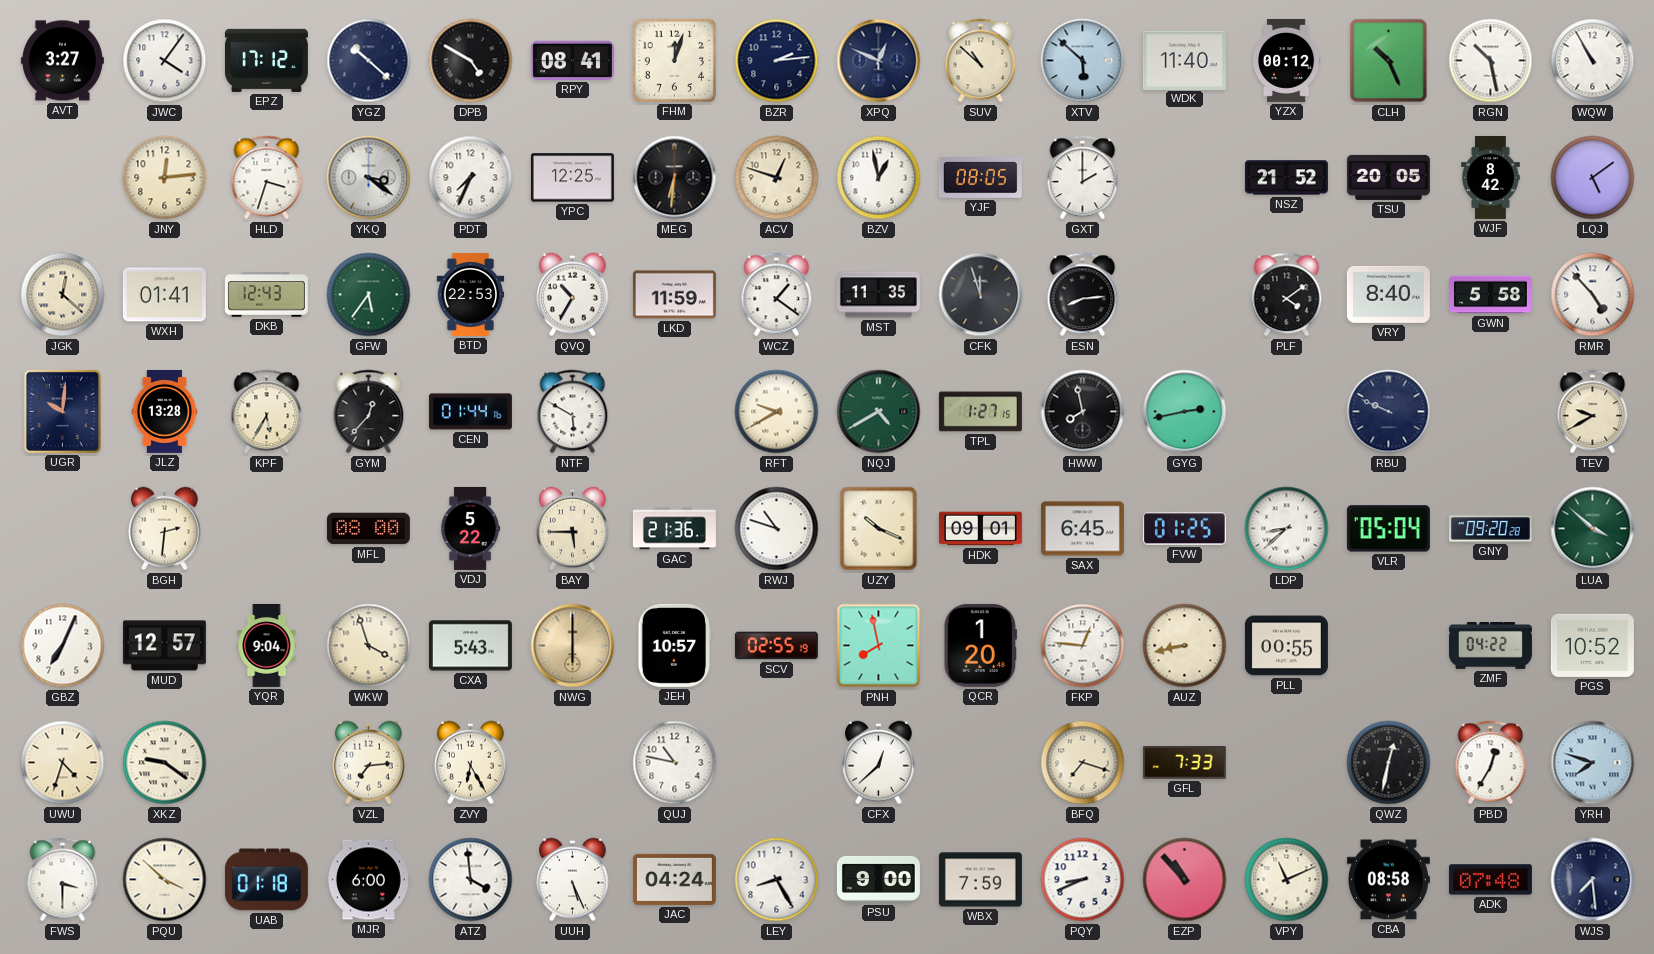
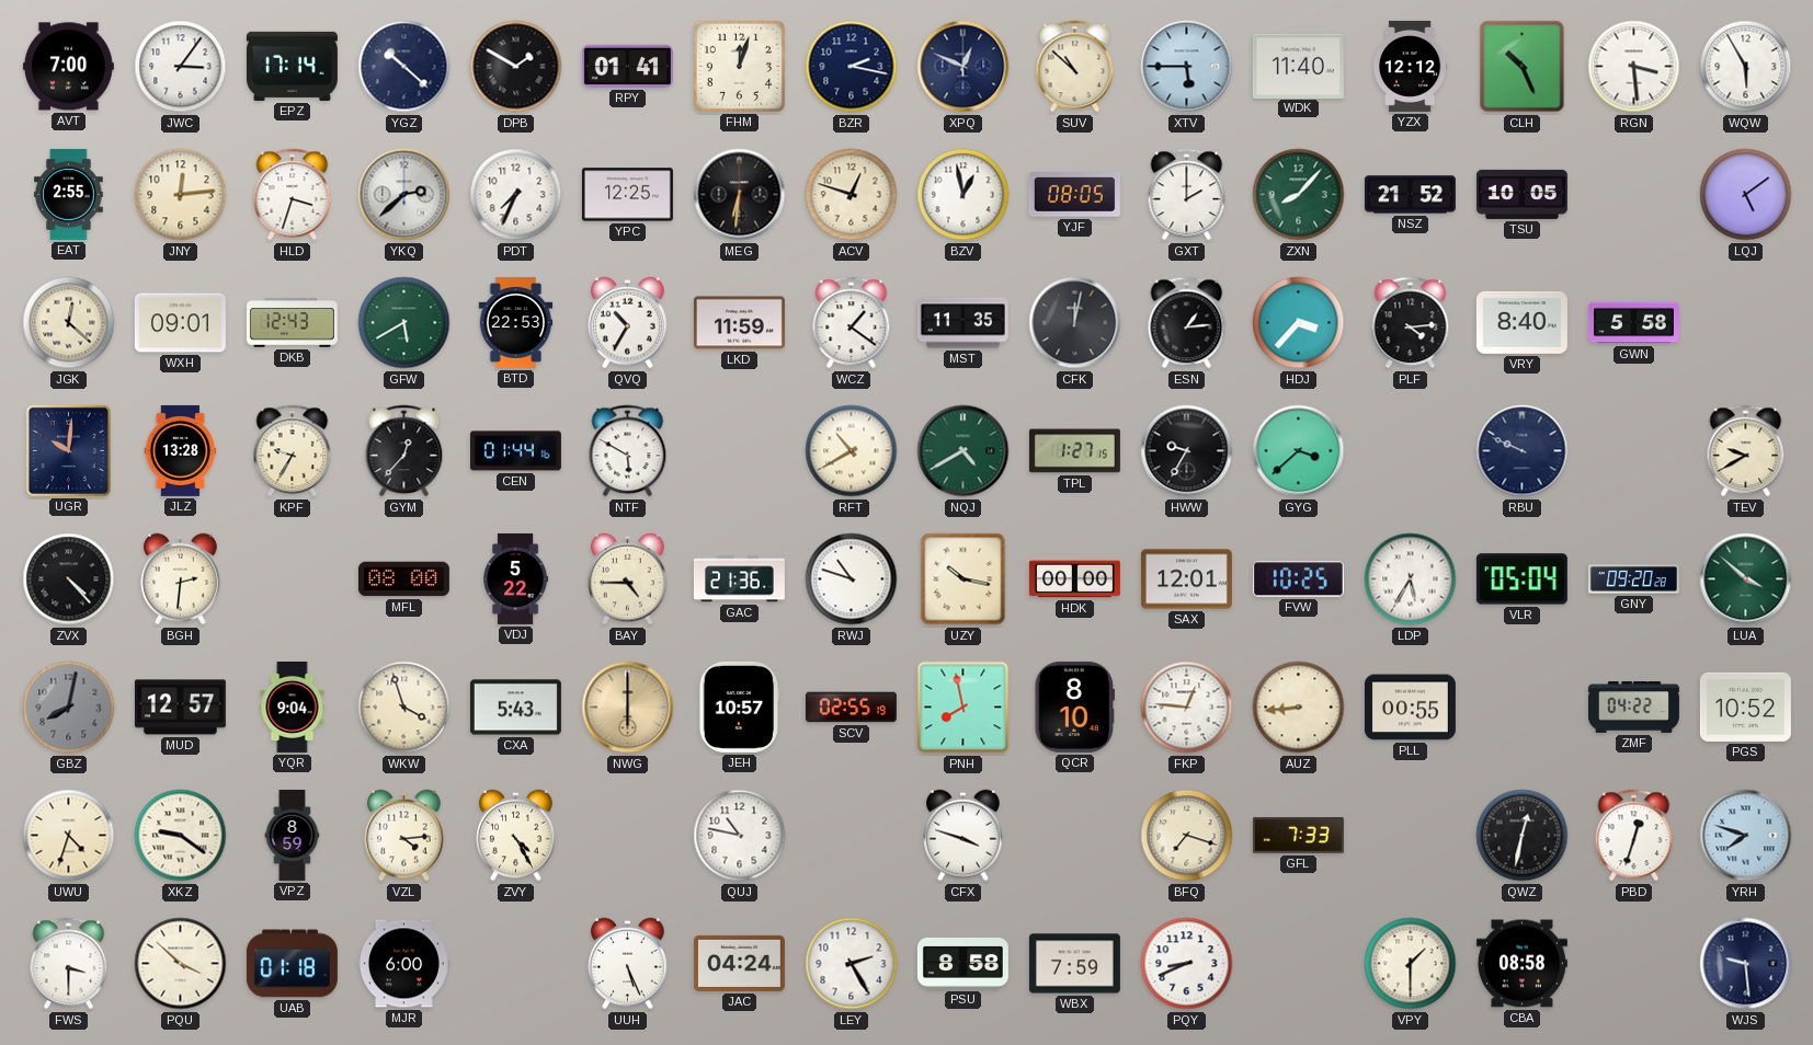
AVT: 3:27 -> 7:00
JWC: 4:06 -> 3:06
EPZ: 17:12 -> 17:14
DPB: 4:50 -> 1:50
RPY: 08:41 -> 01:41
BZR: 2:14 -> 2:17
XTV: 5:52 -> 5:45
YZX: 00:12 -> 12:12
RGN: 10:28 -> 3:29
WQW: 10:55 -> 5:55
EAT: none -> 2:55
YKQ: 3:21 -> 2:38
ZXN: none -> 8:07
TSU: 20:05 -> 10:05
WJF: 8:42 -> none
WXH: 01:41 -> 09:01
GFW: 5:36 -> 5:40
CFK: 11:57 -> 12:02
ESN: 8:14 -> 1:14
HDJ: none -> 3:37
PLF: 4:09 -> 4:14
RMR: 4:53 -> none
KPF: 5:35 -> 9:35
RFT: 9:40 -> 10:40
HWW: 7:58 -> 9:35
GYG: 2:43 -> 3:38
ZVX: none -> 4:23
BAY: 5:45 -> 4:45
UZY: 10:19 -> 10:17
HDK: 09:01 -> 00:00
SAX: 6:45 -> 12:01
FVW: 01:25 -> 10:25
LDP: 8:38 -> 5:35
GBZ: 7:04 -> 8:02
GBZ dial: white -> grey
QCR: 1:20 -> 8:10
AUZ: 8:43 -> 8:44
VPZ: none -> 8:59
VZL: 7:14 -> 4:14
ZVY: 6:25 -> 4:25
CFX: 12:38 -> 3:48
PBD: 12:35 -> 12:33
ATZ: 3:59 -> none
LEY: 8:25 -> 2:25
PSU: 9:00 -> 8:58
EZP: 10:53 -> none
VPY: 11:11 -> 1:30
ADK: 07:48 -> none
WJS: 7:29 -> 9:29
